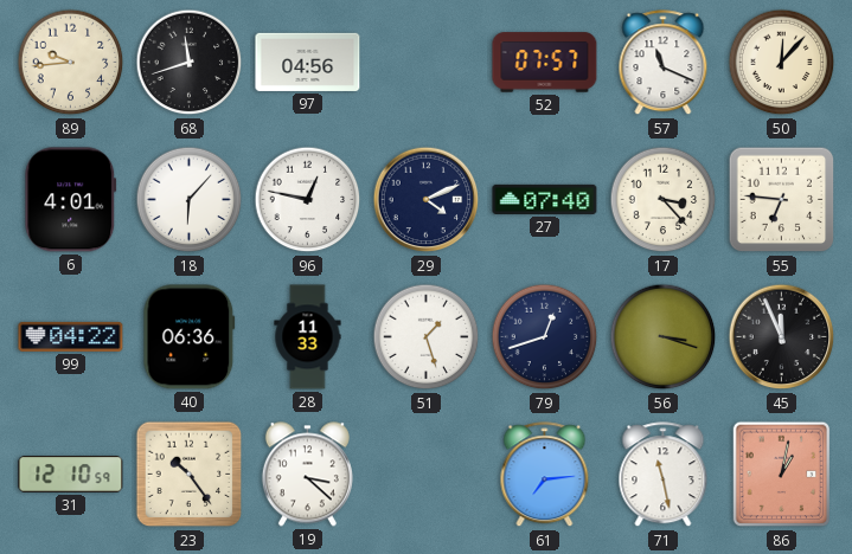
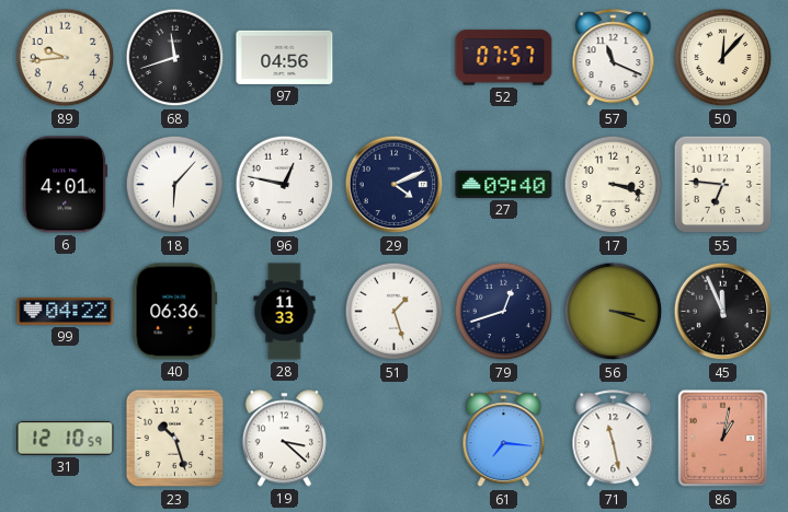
27: 07:40 -> 09:40
17: 3:23 -> 3:18
23: 10:24 -> 10:27
61: 7:14 -> 7:16
